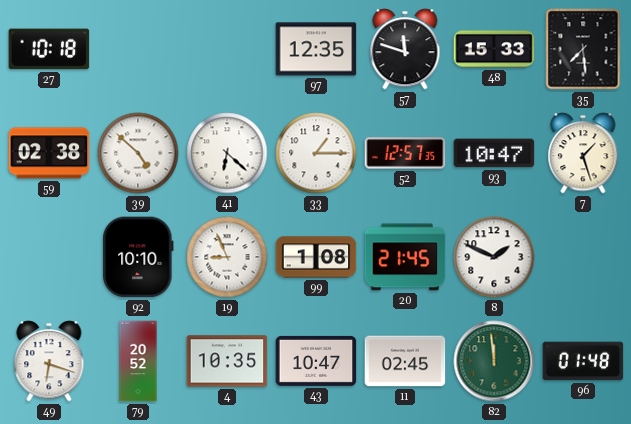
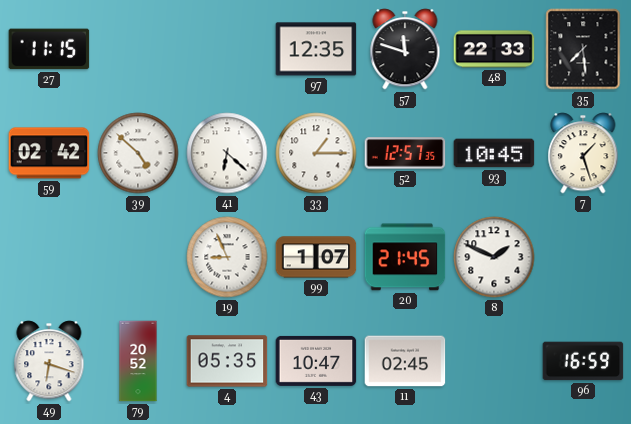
27: 10:18 -> 11:15
48: 15:33 -> 22:33
59: 02:38 -> 02:42
93: 10:47 -> 10:45
92: 10:10 -> none
99: 1:08 -> 1:07
4: 10:35 -> 05:35
82: 11:59 -> none
96: 01:48 -> 16:59
